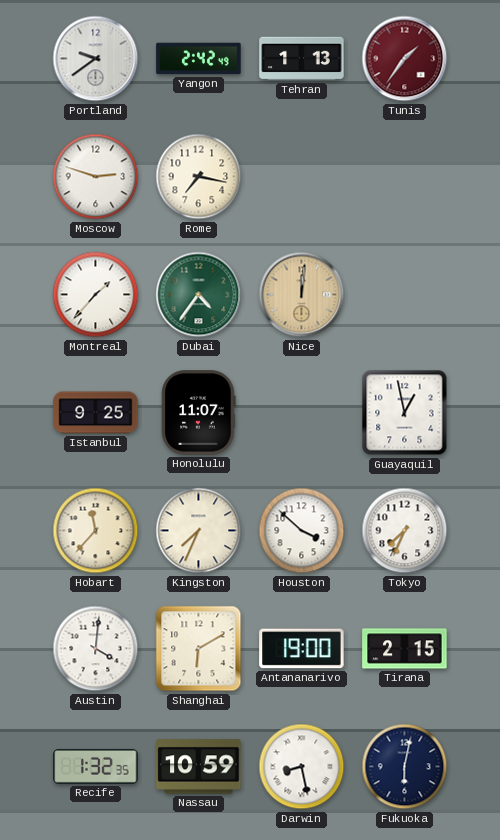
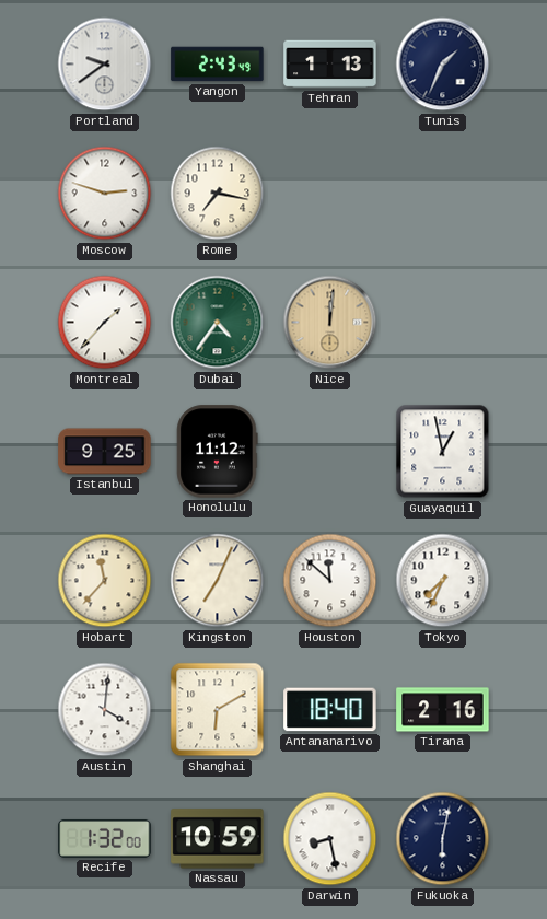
Yangon: 2:42 -> 2:43
Tunis: 1:36 -> 1:34
Tunis dial: burgundy -> navy
Honolulu: 11:07 -> 11:12
Kingston: 7:34 -> 7:04
Houston: 3:52 -> 11:52
Antananarivo: 19:00 -> 18:40
Tirana: 2:15 -> 2:16
Recife: 1:32:35 -> 1:32:00
